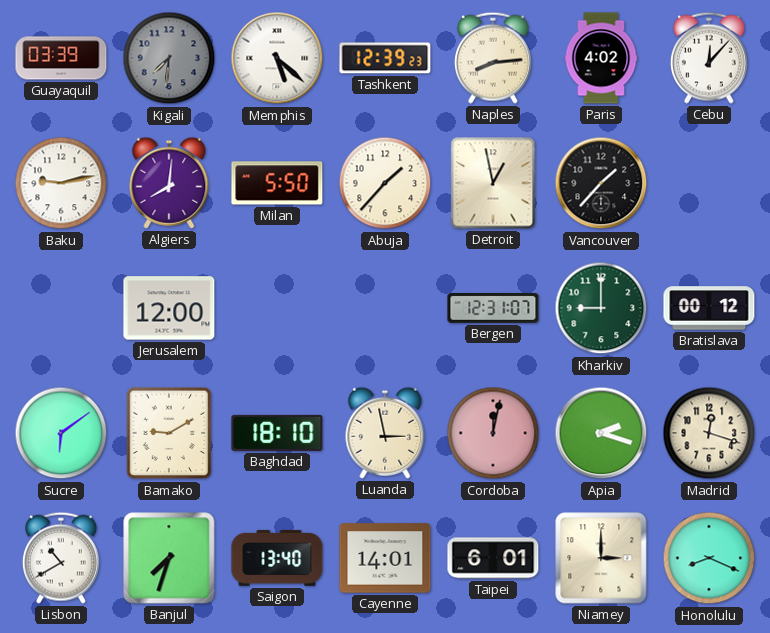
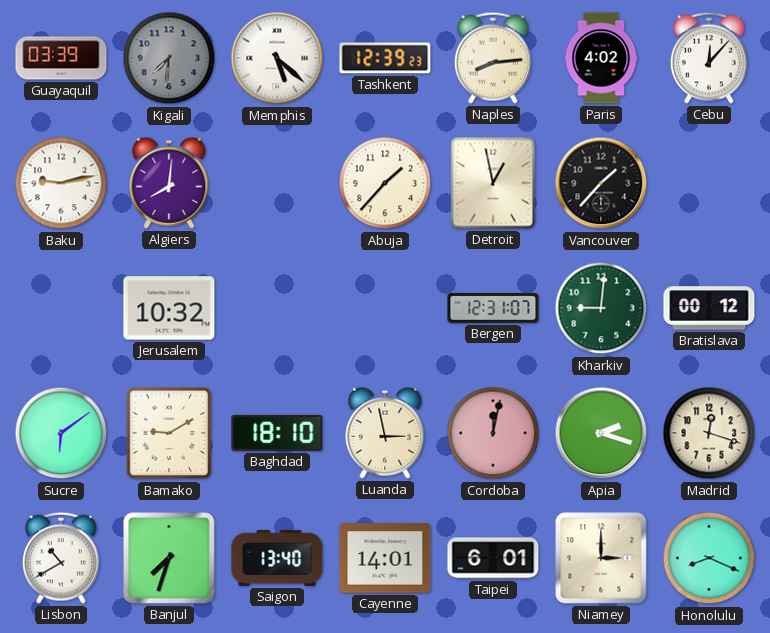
Milan: 5:50 -> none
Jerusalem: 12:00 -> 10:32
Kharkiv: 9:00 -> 9:01
